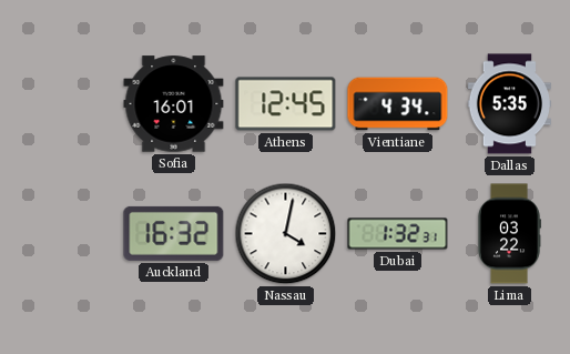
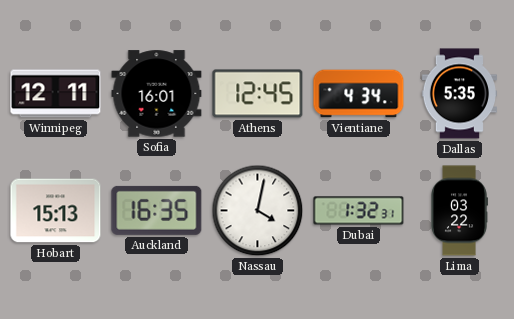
Winnipeg: none -> 12:11
Hobart: none -> 15:13
Auckland: 16:32 -> 16:35
